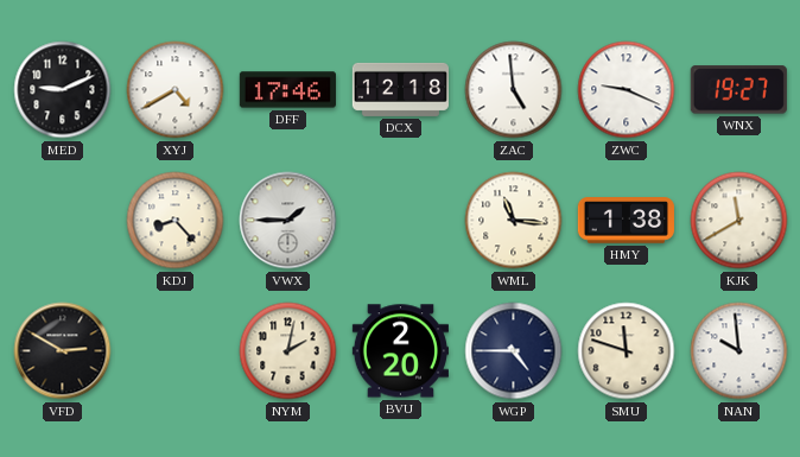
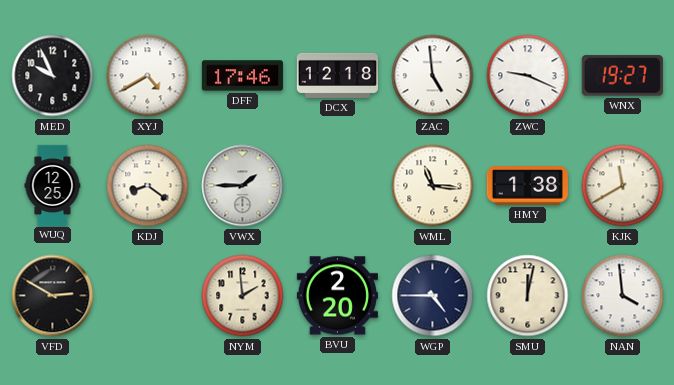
MED: 9:11 -> 9:56
WUQ: none -> 12:25
KDJ: 8:23 -> 8:21
NYM: 2:02 -> 1:59
SMU: 11:48 -> 12:02
NAN: 9:59 -> 3:59
